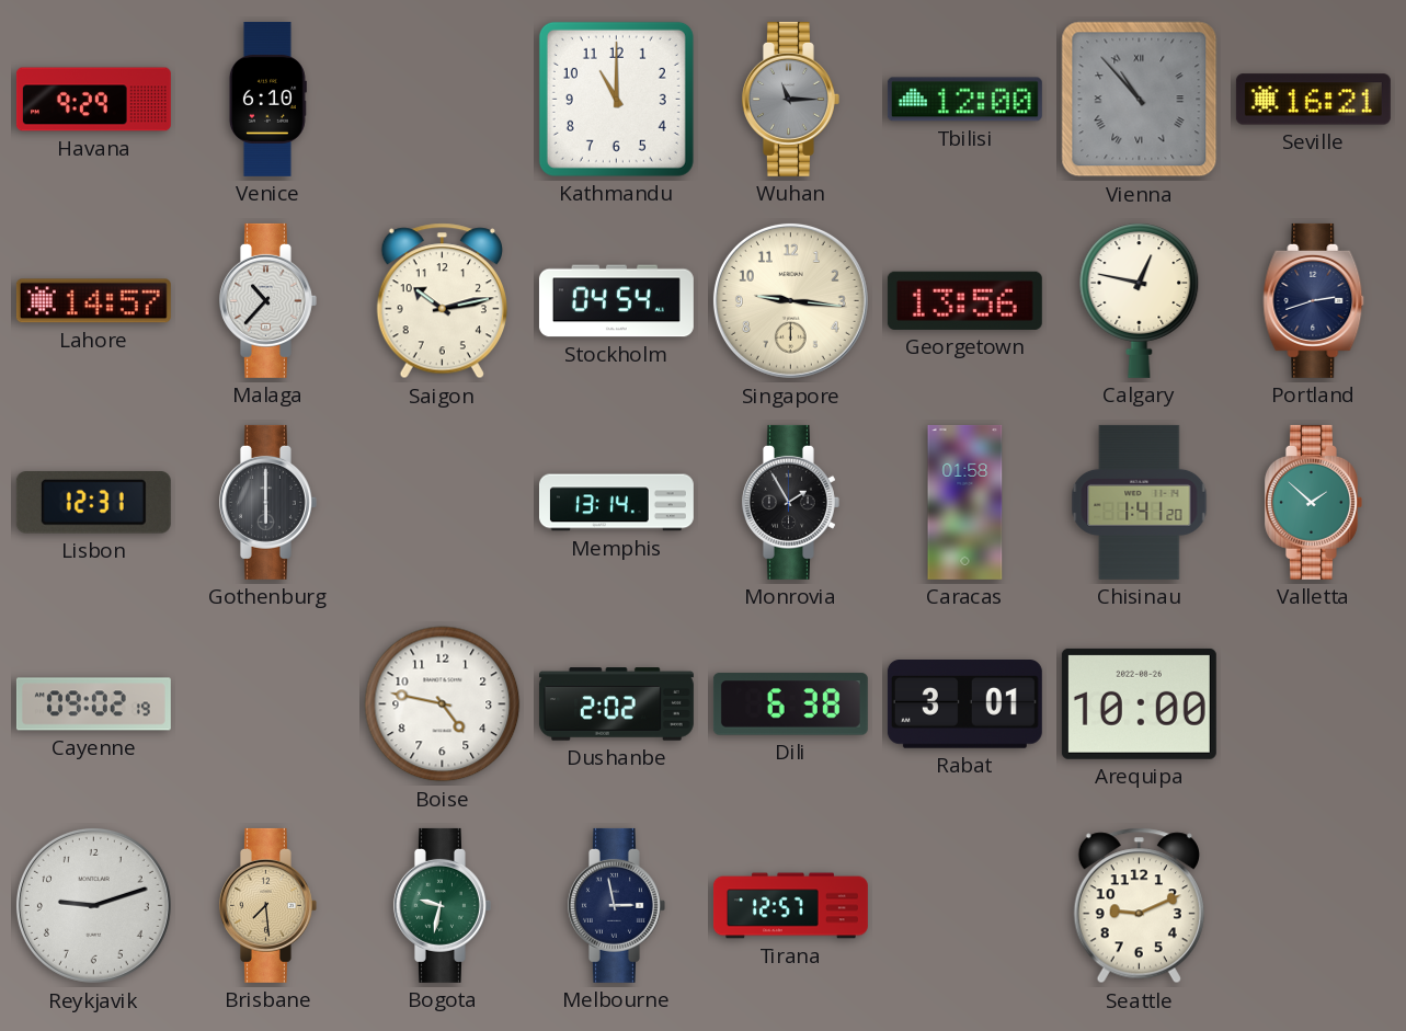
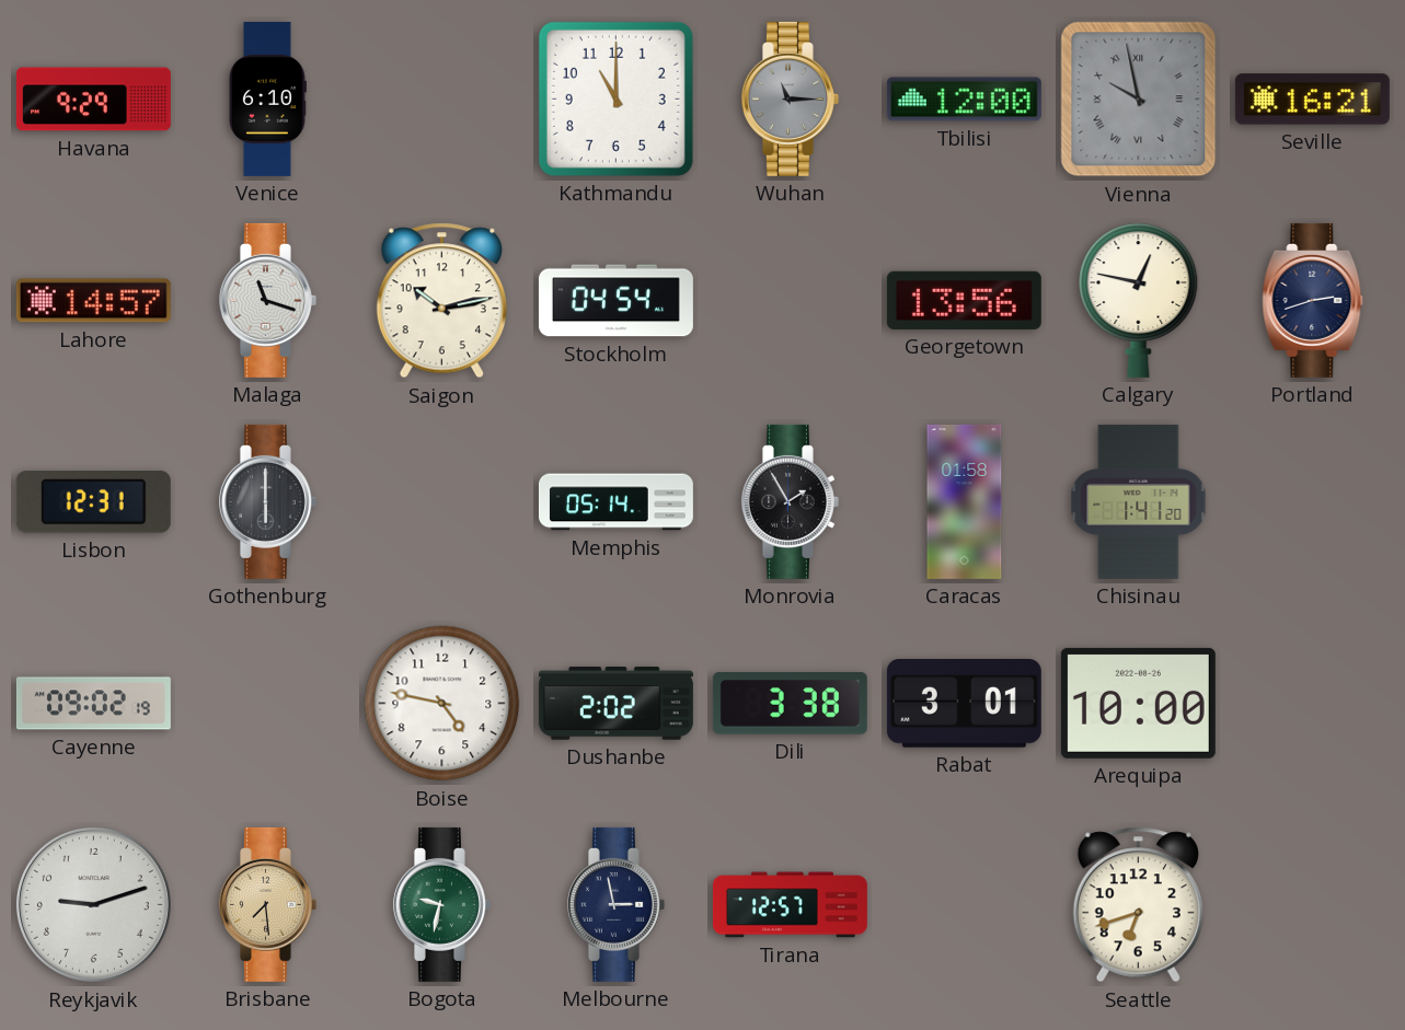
Vienna: 10:53 -> 9:58
Malaga: 10:37 -> 11:18
Singapore: 9:16 -> none
Memphis: 13:14 -> 05:14
Valletta: 1:52 -> none
Dili: 6:38 -> 3:38
Seattle: 9:11 -> 6:42
